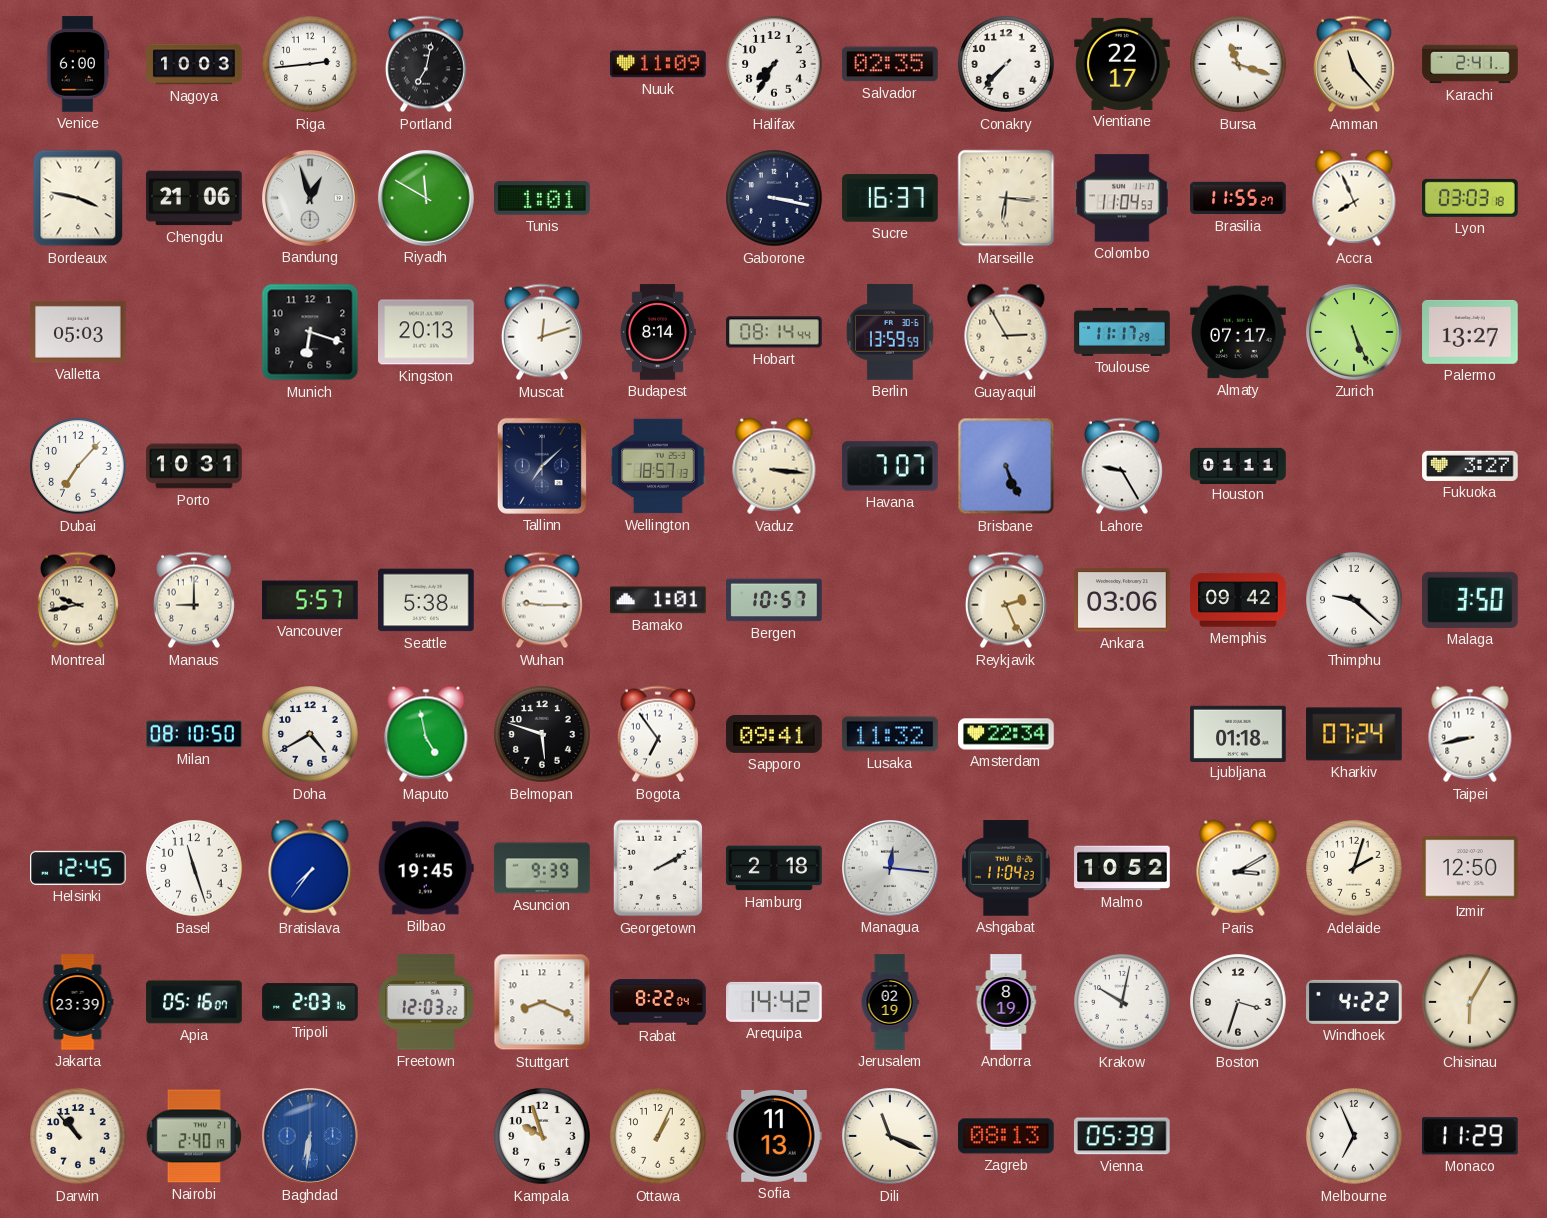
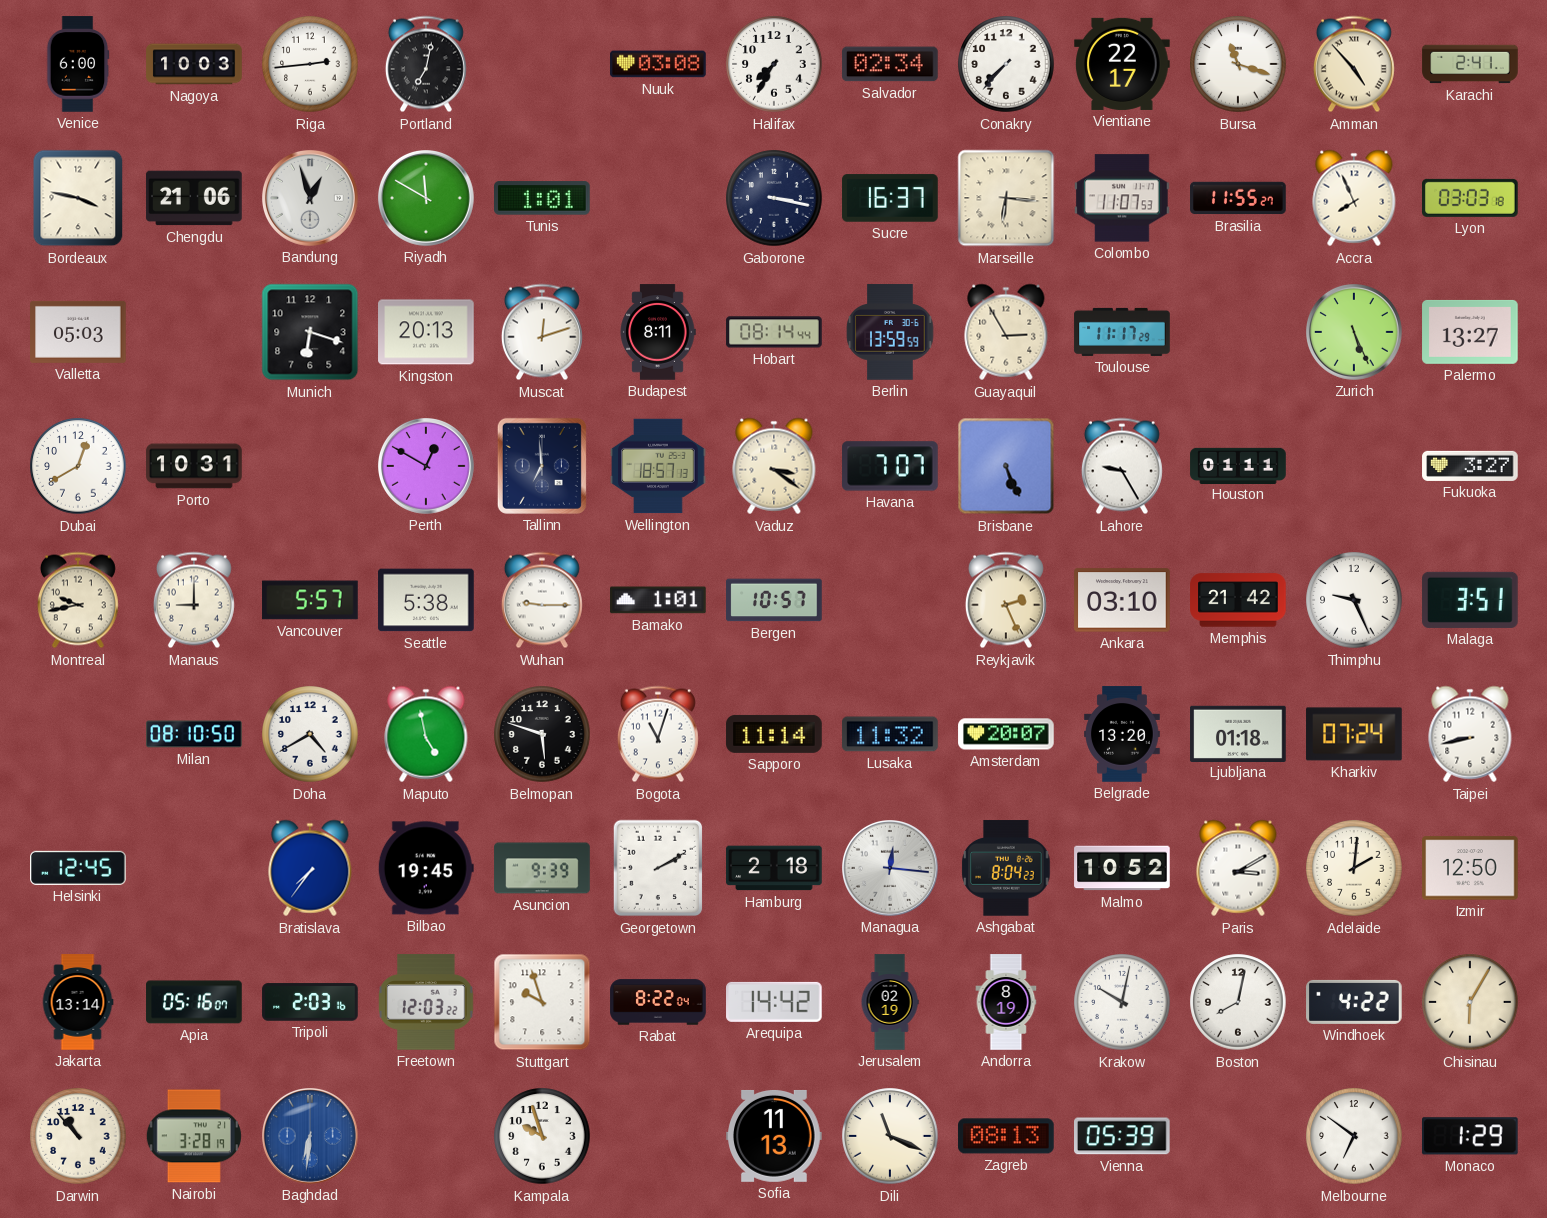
Nuuk: 11:09 -> 03:08
Salvador: 02:35 -> 02:34
Amman: 11:23 -> 4:53
Colombo: 11:04 -> 11:07
Budapest: 8:14 -> 8:11
Almaty: 07:17 -> none
Dubai: 7:07 -> 12:40
Perth: none -> 12:50
Tallinn: 7:08 -> 6:59
Vaduz: 3:16 -> 3:21
Ankara: 03:06 -> 03:10
Memphis: 09:42 -> 21:42
Thimphu: 9:22 -> 9:26
Malaga: 3:50 -> 3:51
Bogota: 6:54 -> 11:03
Sapporo: 09:41 -> 11:14
Amsterdam: 22:34 -> 20:07
Belgrade: none -> 13:20
Basel: 11:27 -> none
Ashgabat: 11:04 -> 8:04
Adelaide: 2:03 -> 2:01
Jakarta: 23:39 -> 13:14
Stuttgart: 8:19 -> 9:57
Boston: 3:33 -> 8:02
Nairobi: 2:40 -> 3:28
Ottawa: 1:04 -> none
Melbourne: 6:56 -> 6:51
Monaco: 11:29 -> 1:29
